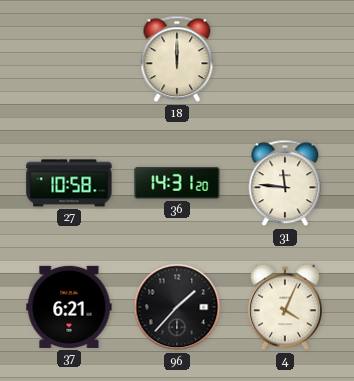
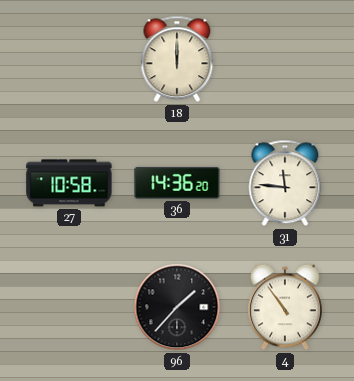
36: 14:31 -> 14:36
37: 6:21 -> none
4: 4:04 -> 10:54
